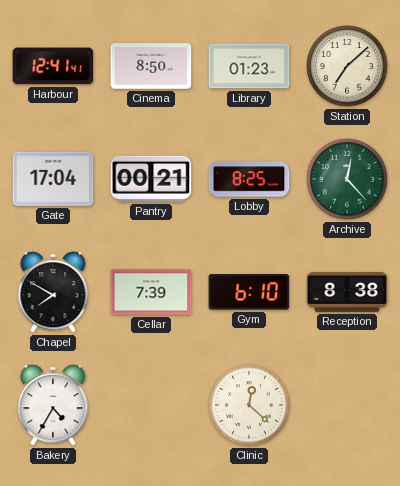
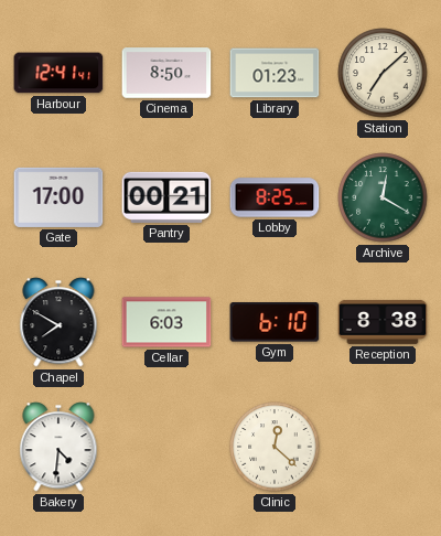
Gate: 17:04 -> 17:00
Archive: 12:23 -> 12:20
Cellar: 7:39 -> 6:03
Bakery: 4:35 -> 4:31
